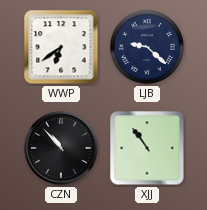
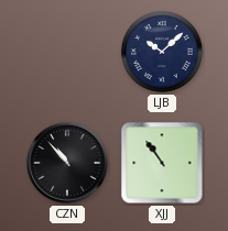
WWP: 6:39 -> none
LJB: 9:22 -> 10:08
